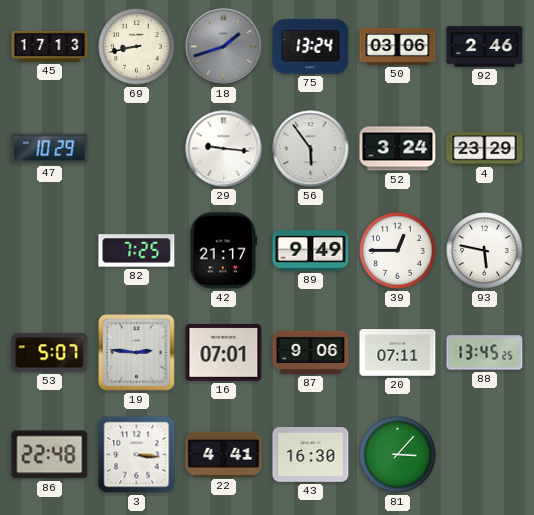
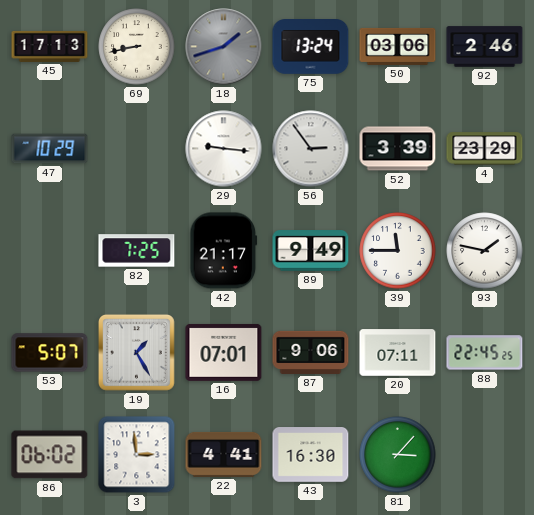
56: 5:54 -> 2:54
52: 3:24 -> 3:39
39: 12:45 -> 11:45
93: 5:47 -> 1:47
19: 2:46 -> 1:25
88: 13:45 -> 22:45
86: 22:48 -> 06:02
3: 3:16 -> 2:59
